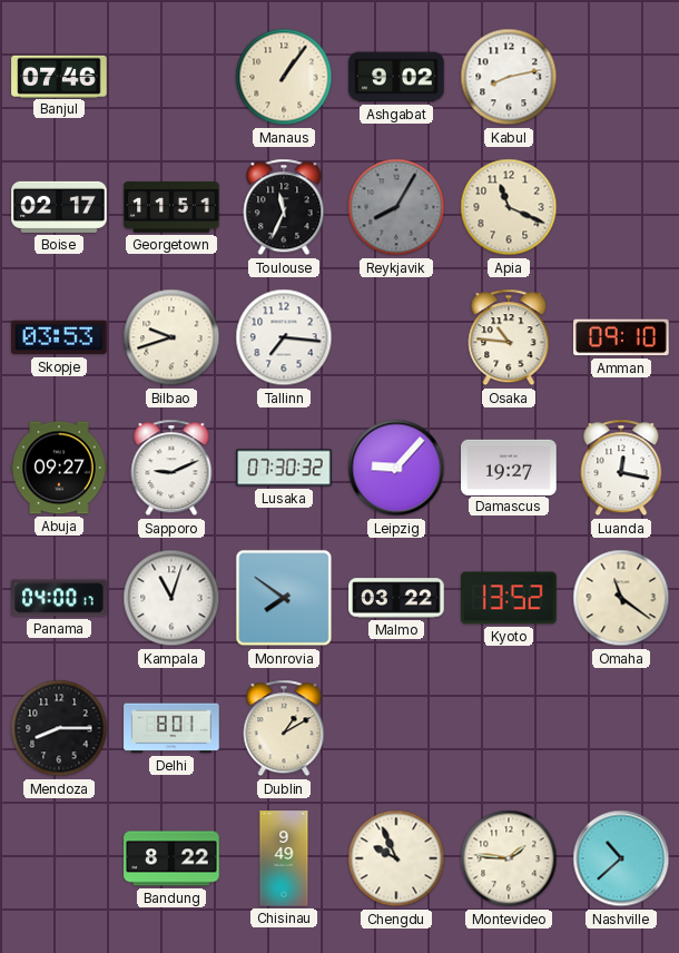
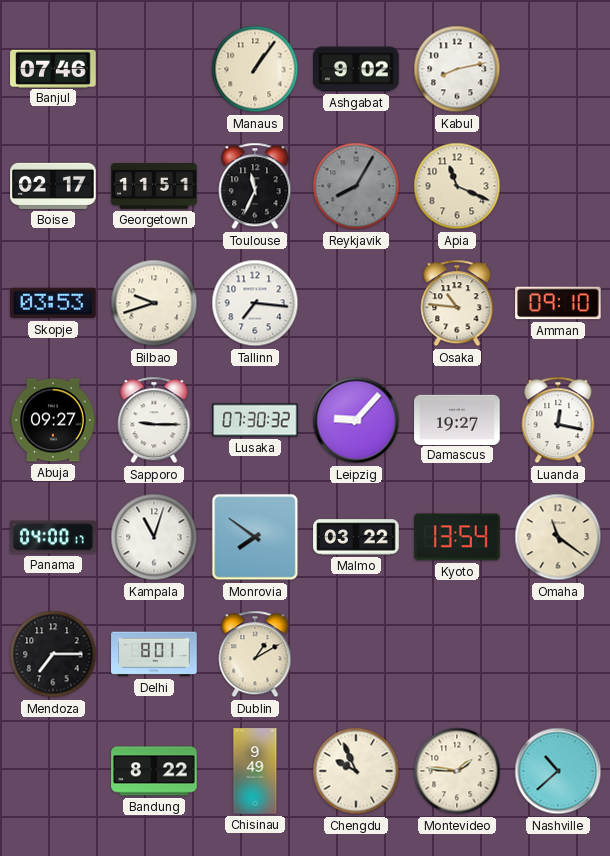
Sapporo: 9:11 -> 9:15
Kyoto: 13:52 -> 13:54
Mendoza: 8:15 -> 7:15
